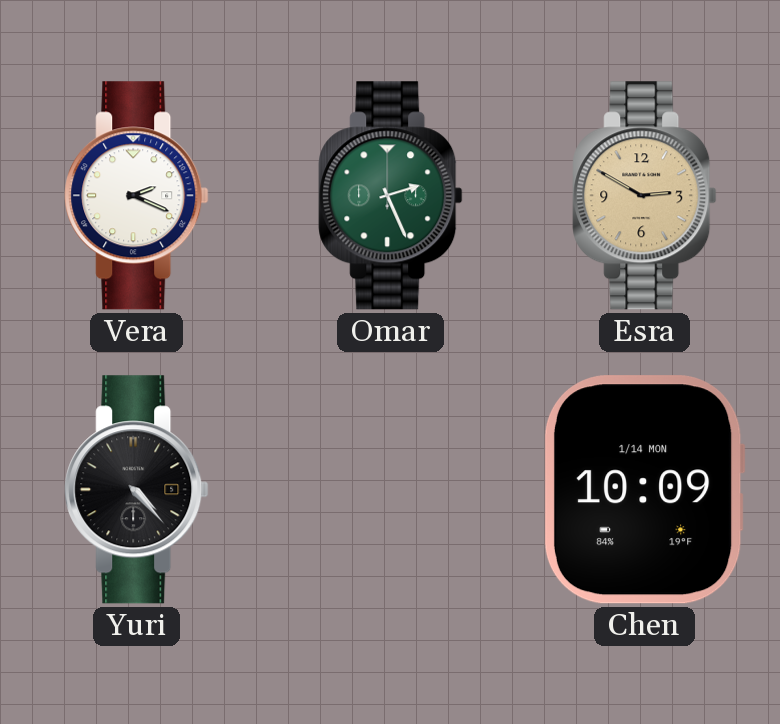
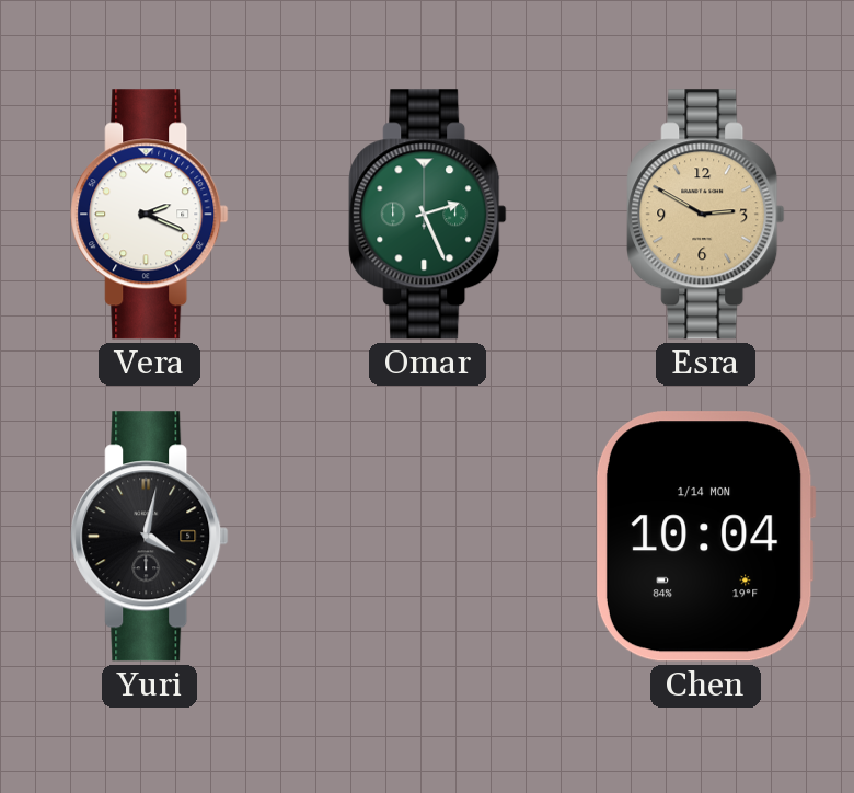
Yuri: 4:23 -> 4:02
Chen: 10:09 -> 10:04
